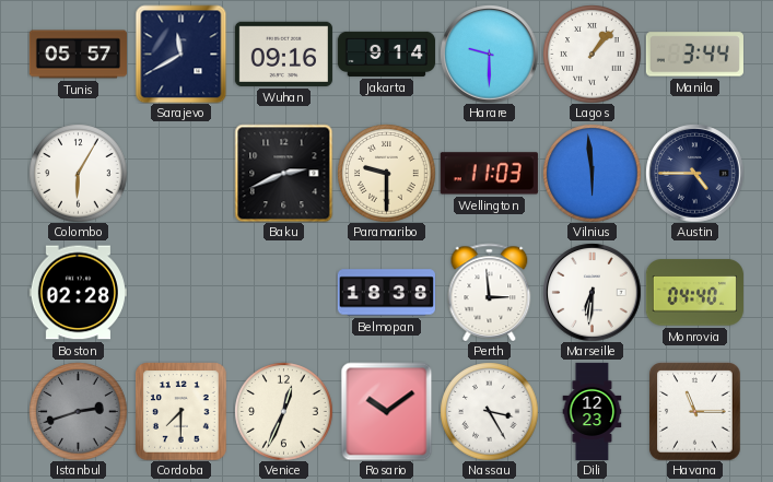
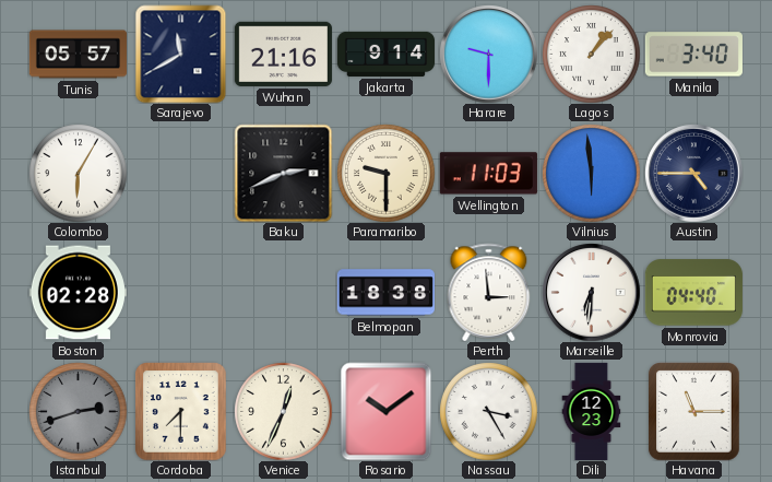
Wuhan: 09:16 -> 21:16
Manila: 3:44 -> 3:40
